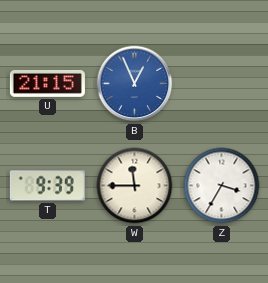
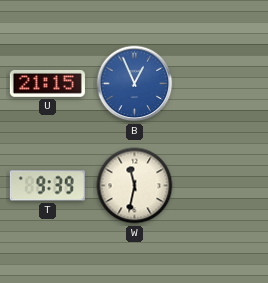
W: 11:45 -> 11:32
Z: 3:35 -> none
